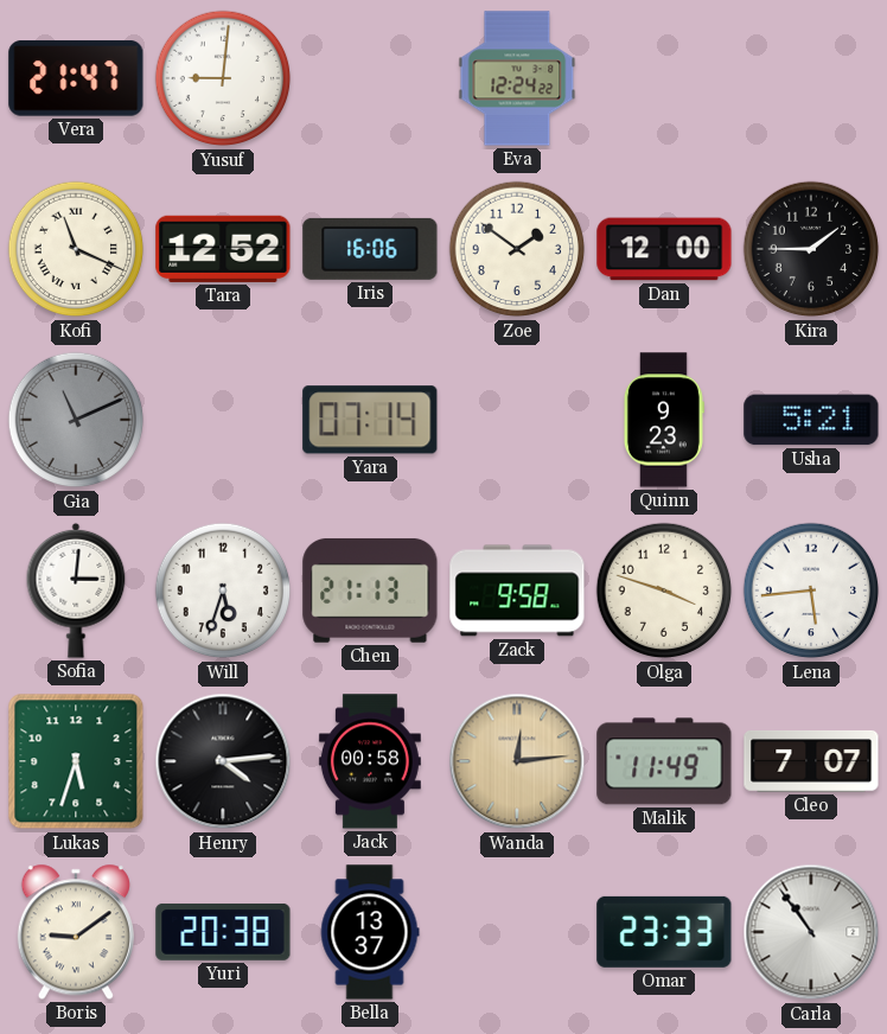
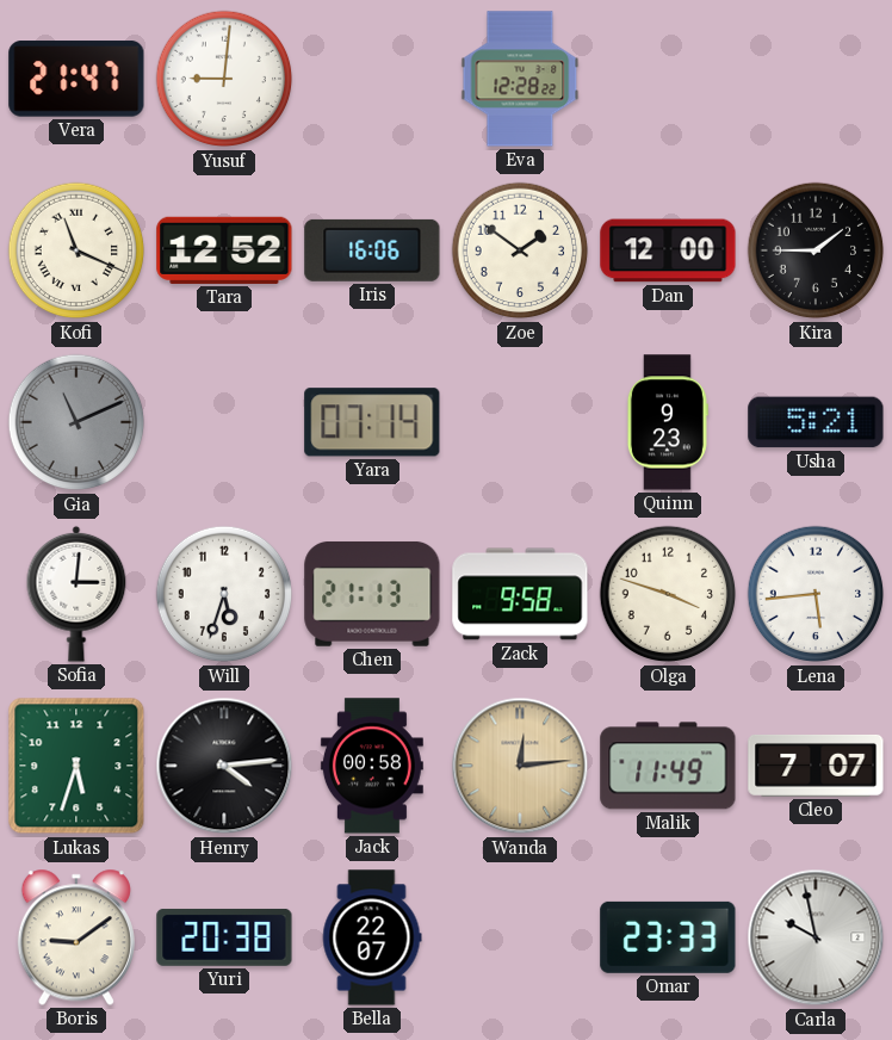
Eva: 12:24 -> 12:28
Bella: 13:37 -> 22:07
Carla: 10:54 -> 9:58
